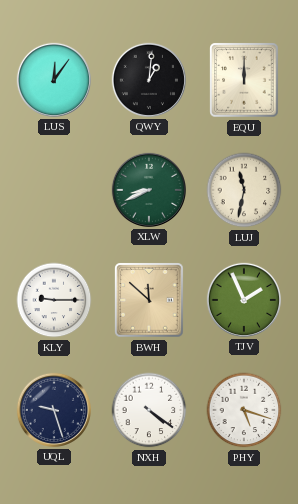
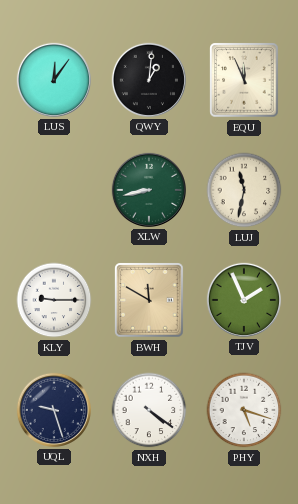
EQU: 12:00 -> 11:56
XLW: 8:41 -> 8:43
BWH: 11:52 -> 11:50
